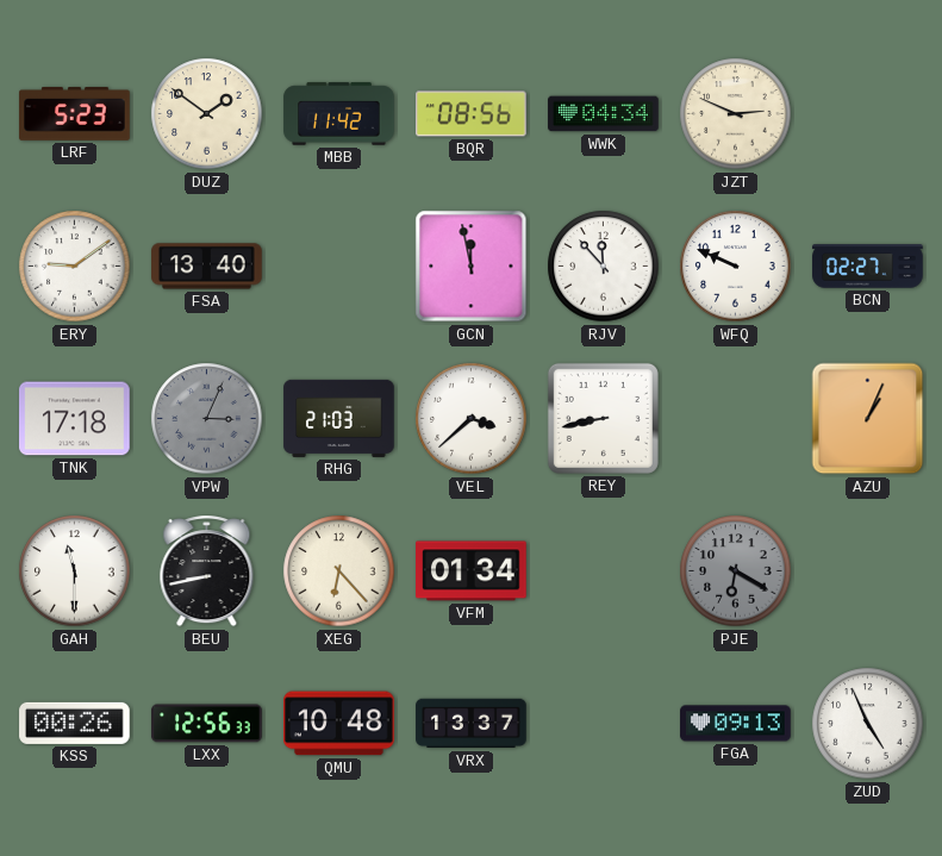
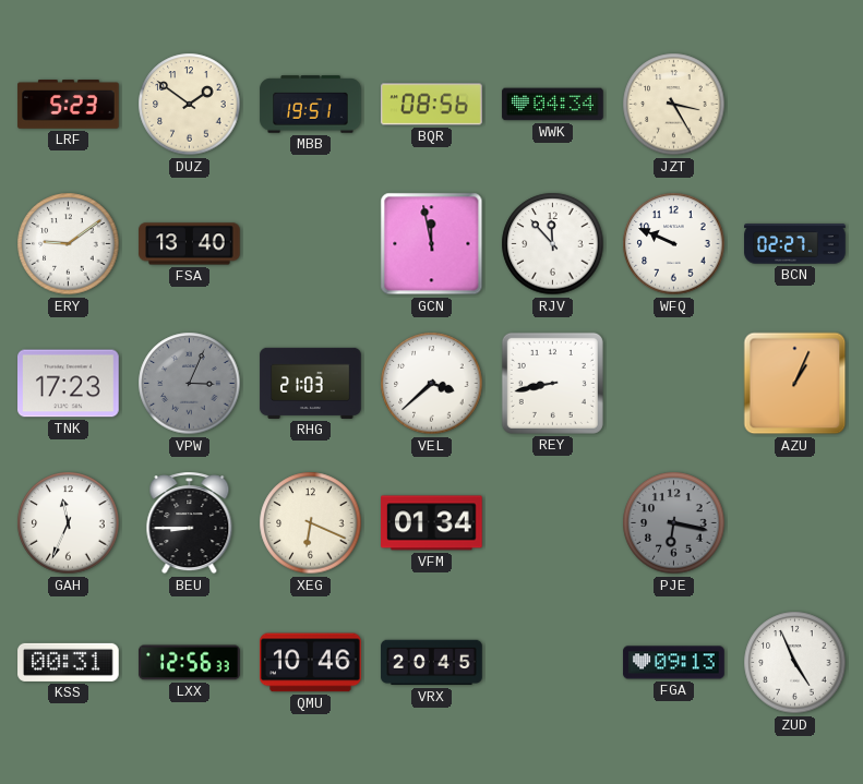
MBB: 11:42 -> 19:51
JZT: 2:49 -> 3:25
TNK: 17:18 -> 17:23
GAH: 11:30 -> 11:34
BEU: 8:43 -> 8:45
XEG: 6:23 -> 6:19
PJE: 6:20 -> 6:17
KSS: 00:26 -> 00:31
QMU: 10:48 -> 10:46
VRX: 13:37 -> 20:45
